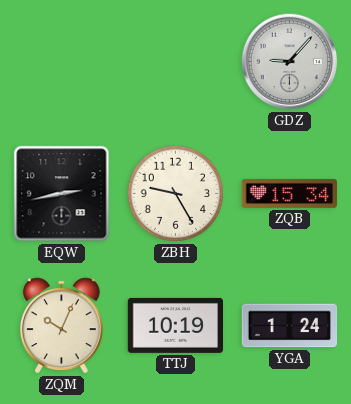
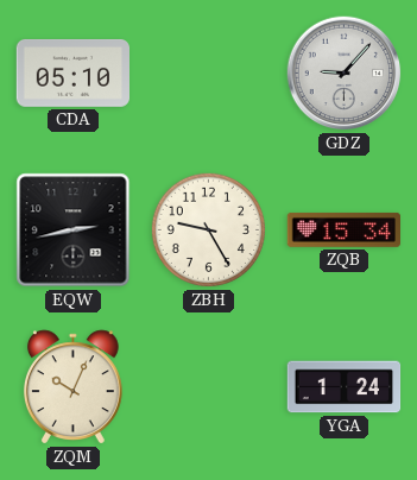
CDA: none -> 05:10
TTJ: 10:19 -> none
